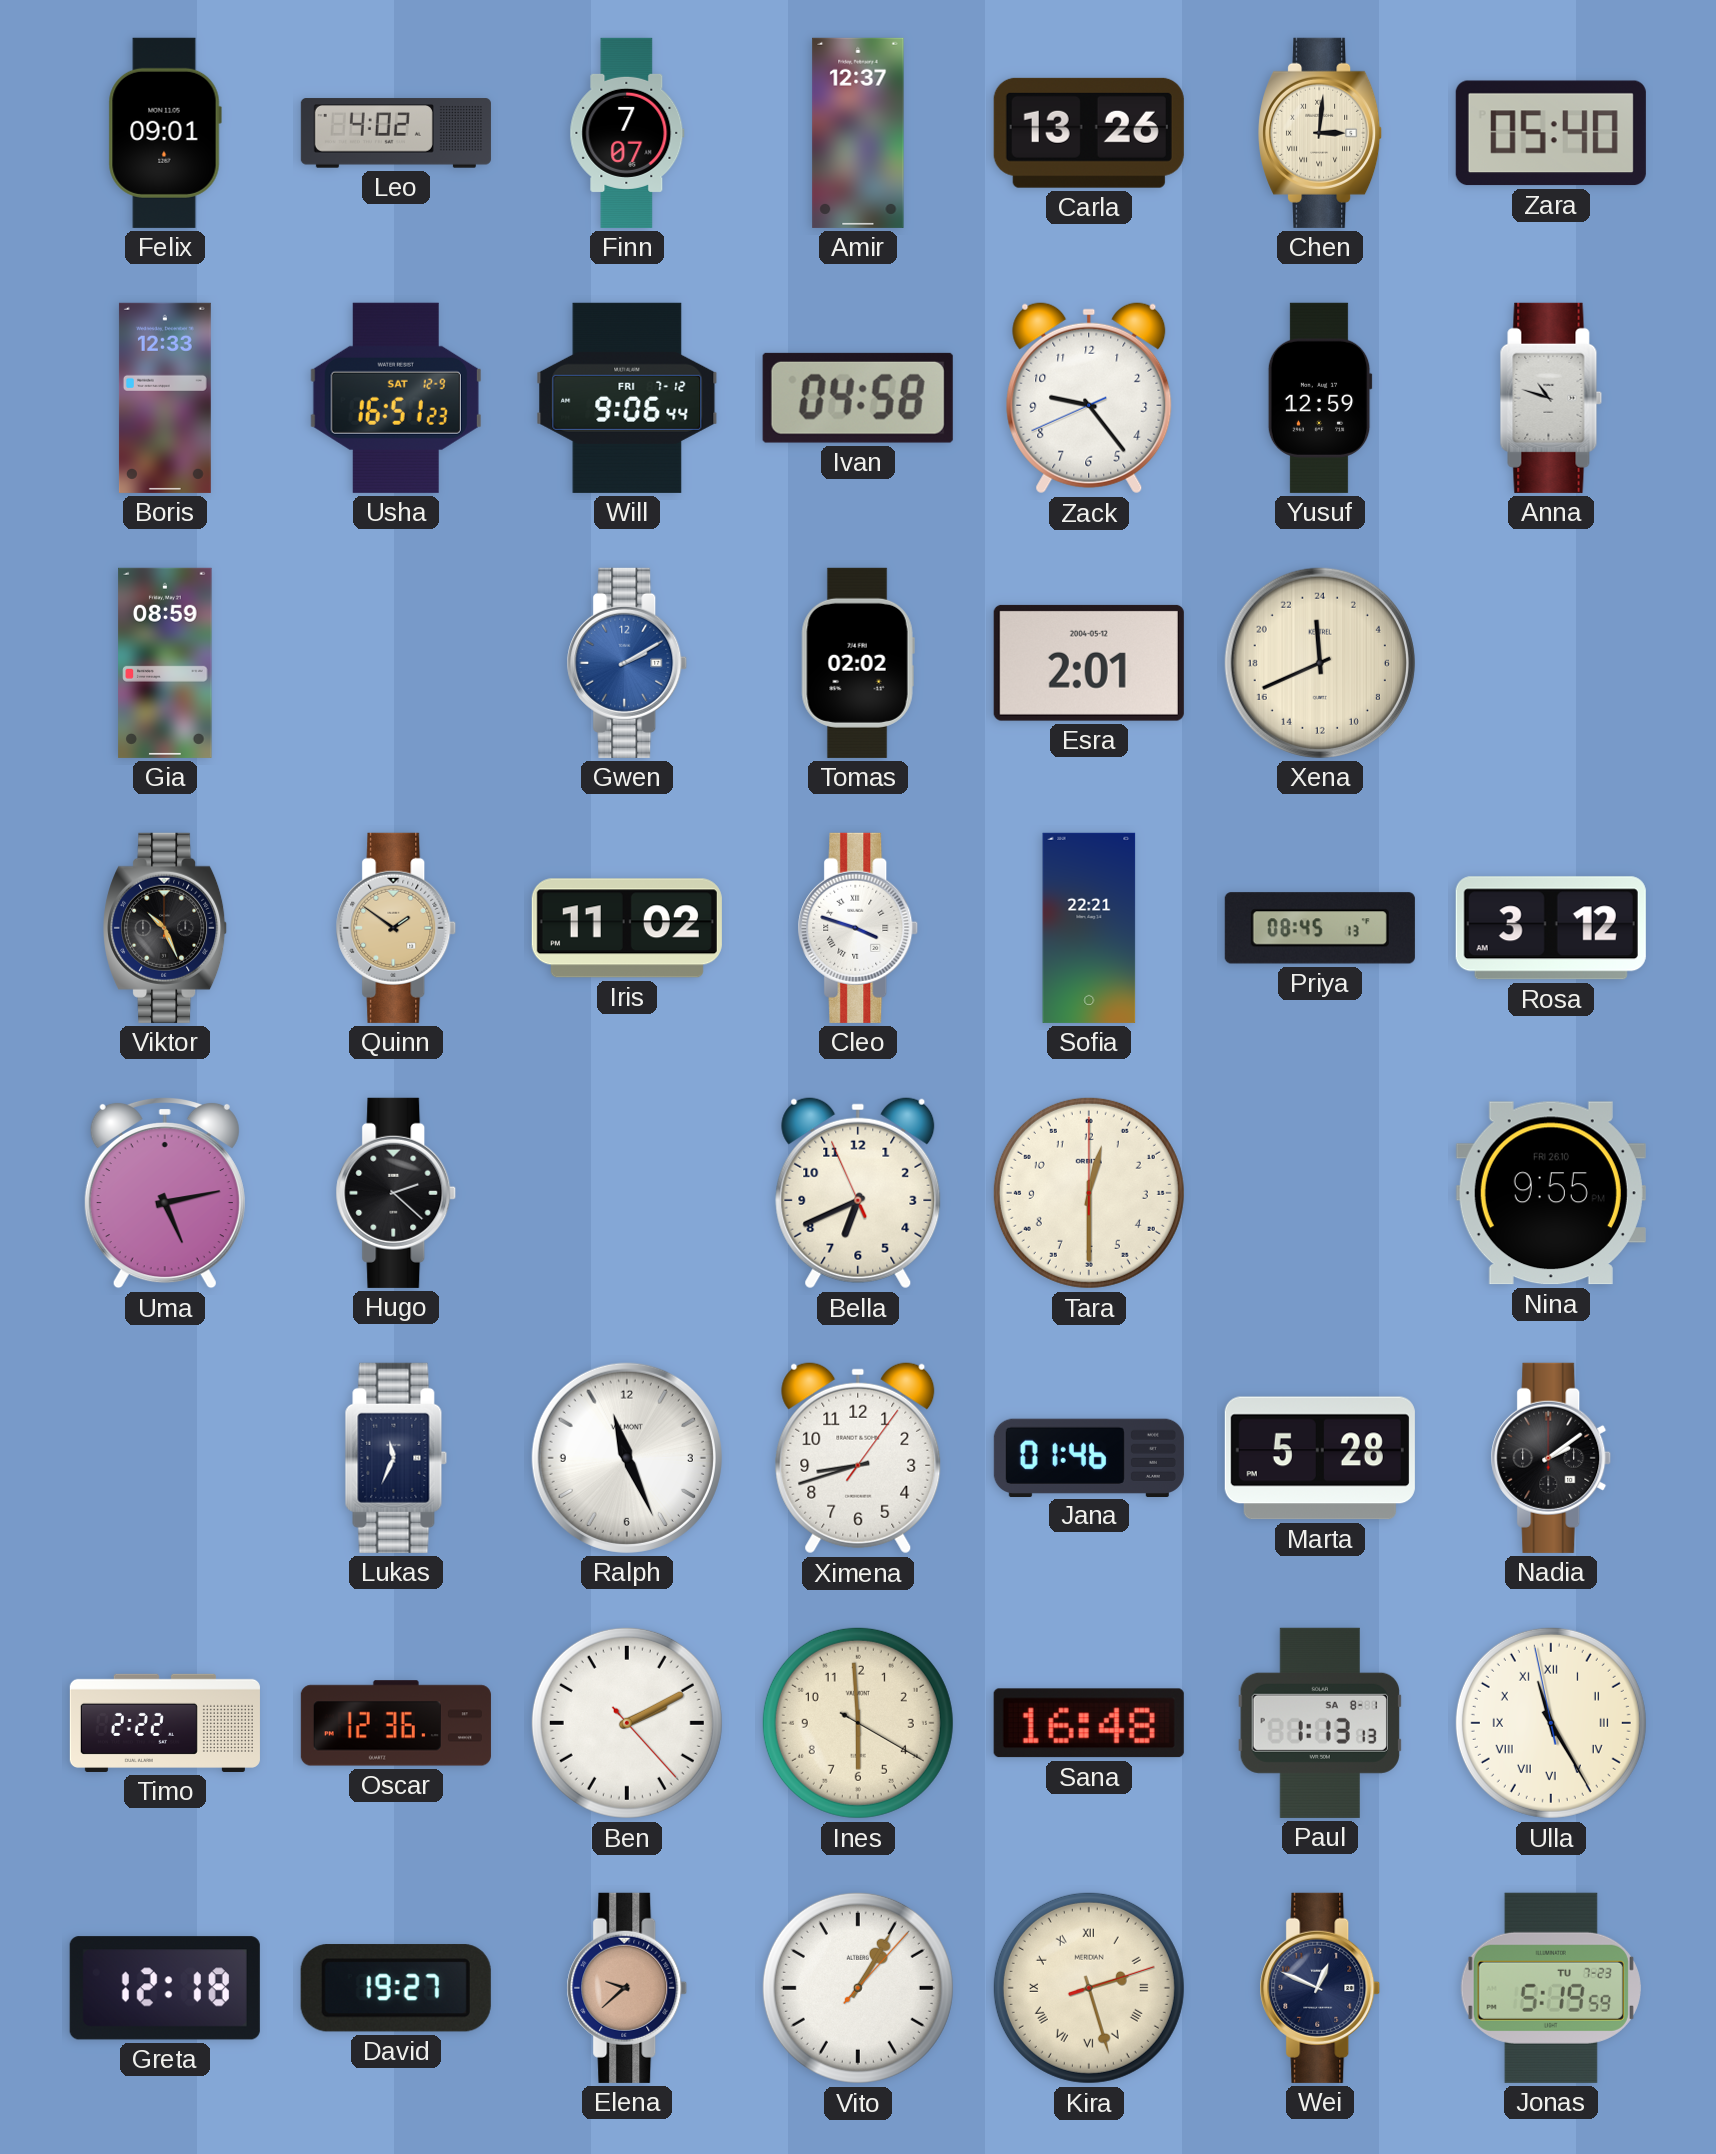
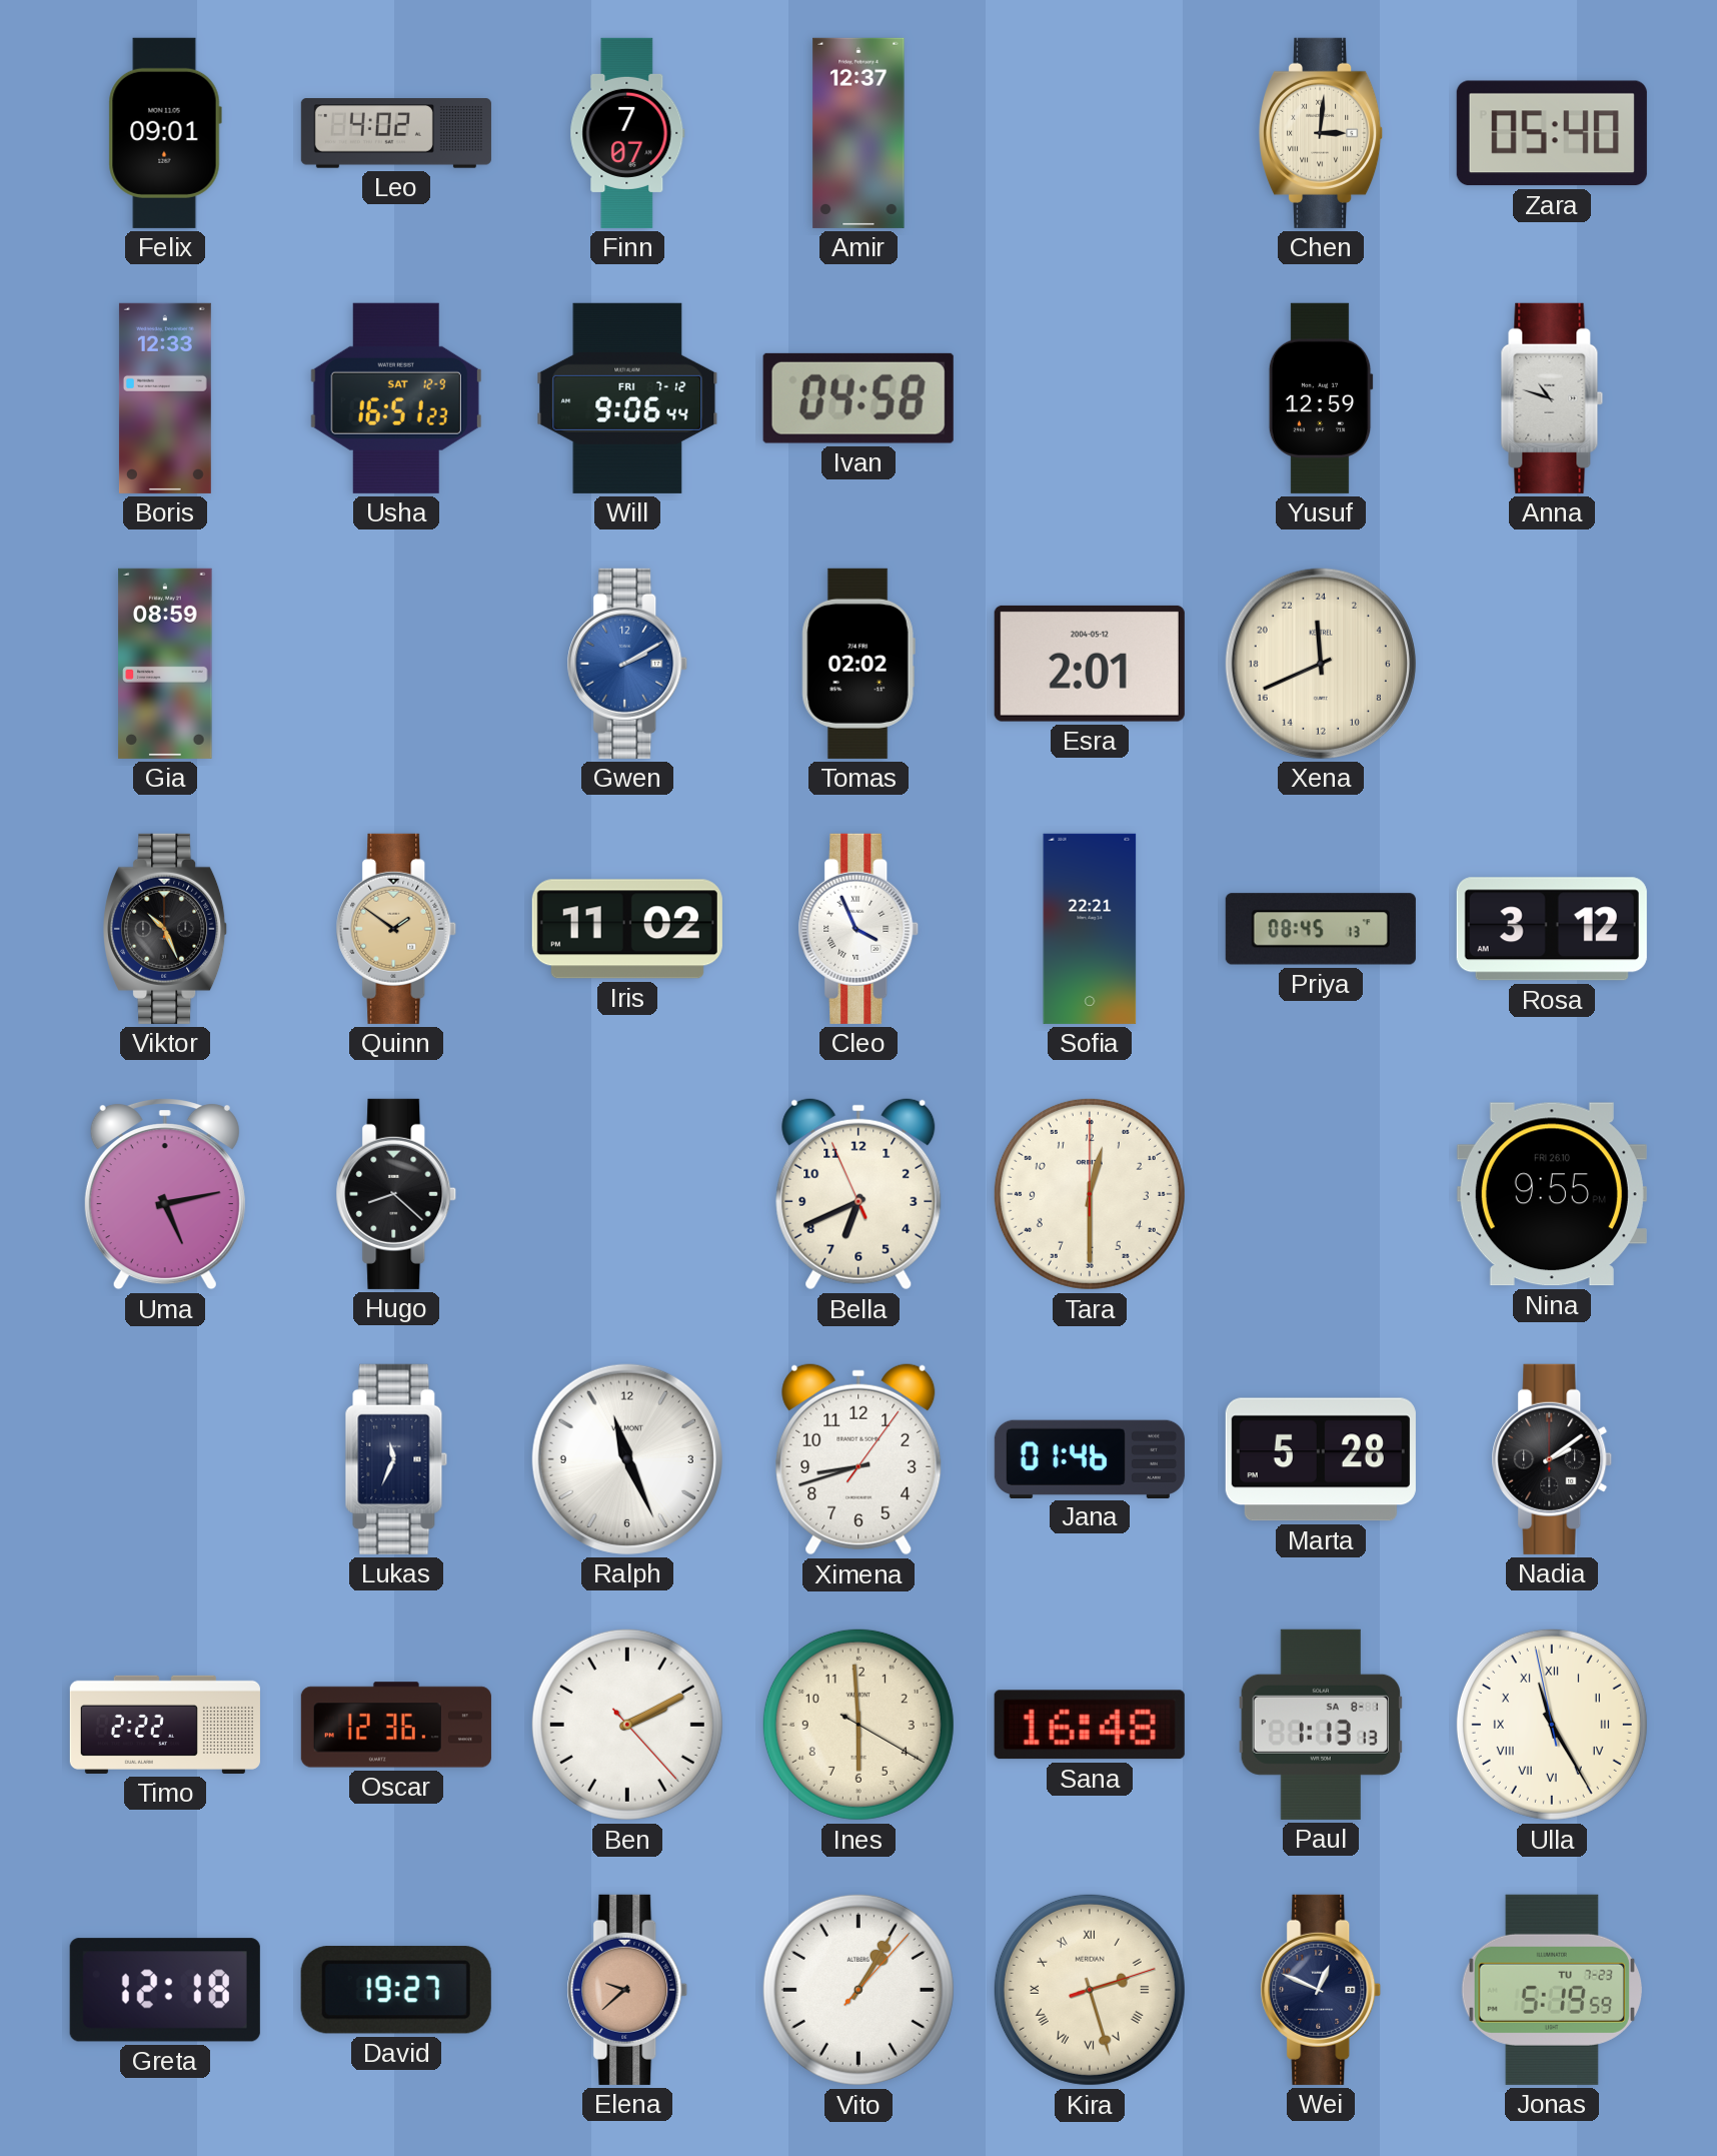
Carla: 13:26 -> none
Zack: 9:23 -> none
Cleo: 3:48 -> 3:56
Hugo: 2:22 -> 8:22
